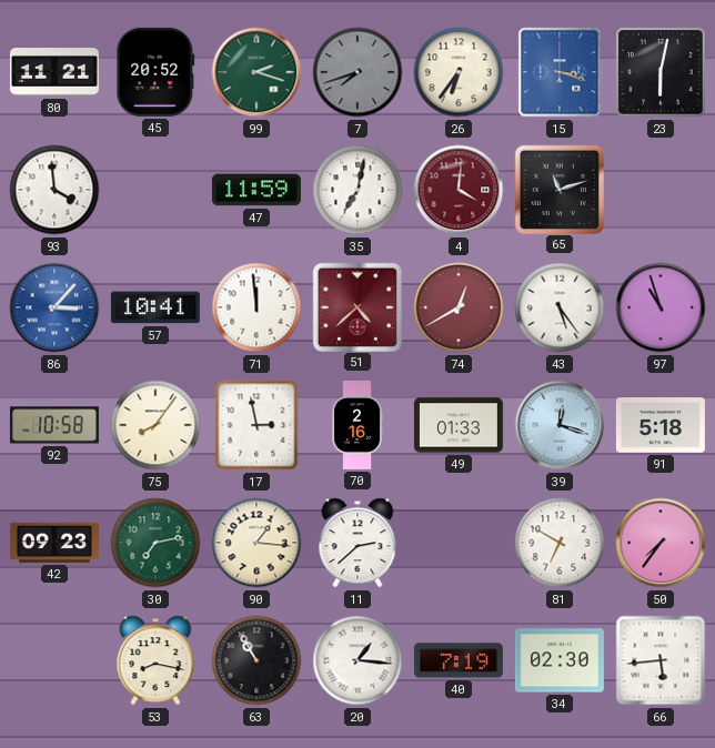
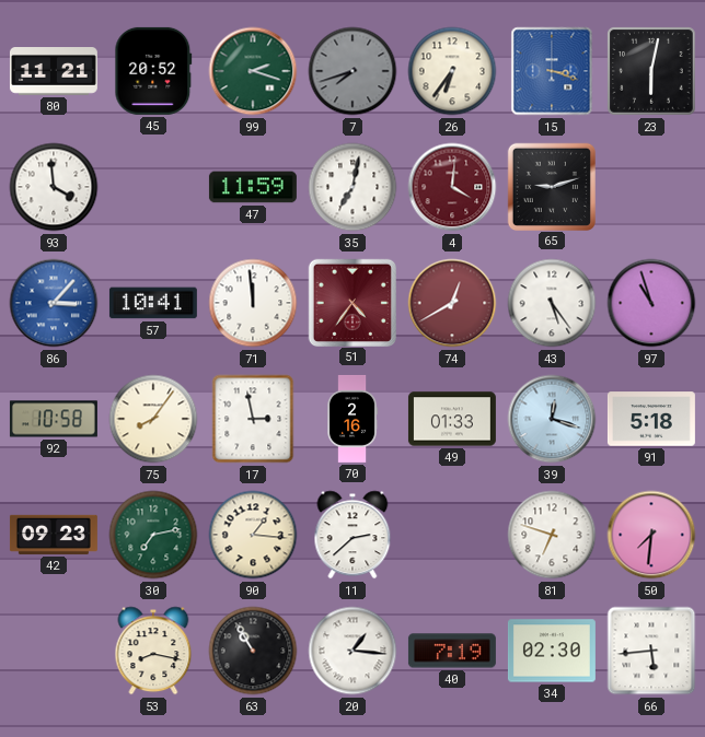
65: 11:12 -> 9:12
51: 4:38 -> 4:36
81: 6:50 -> 6:48
50: 7:36 -> 7:31
